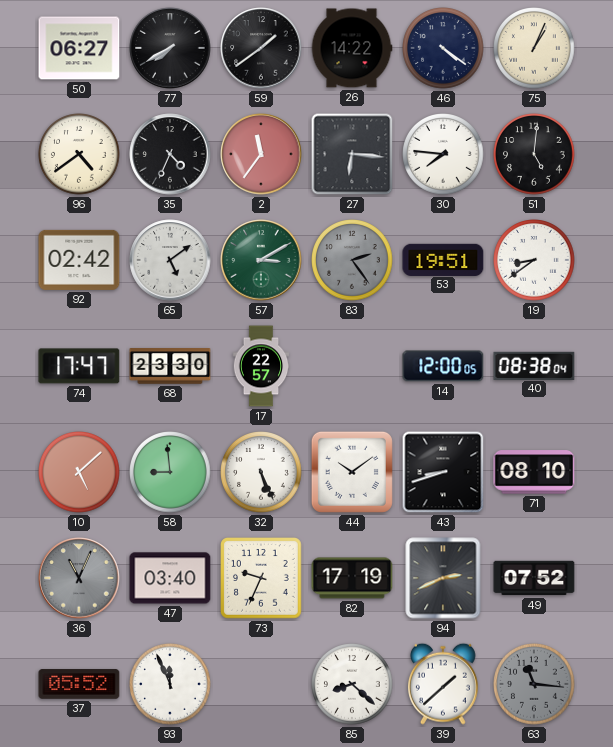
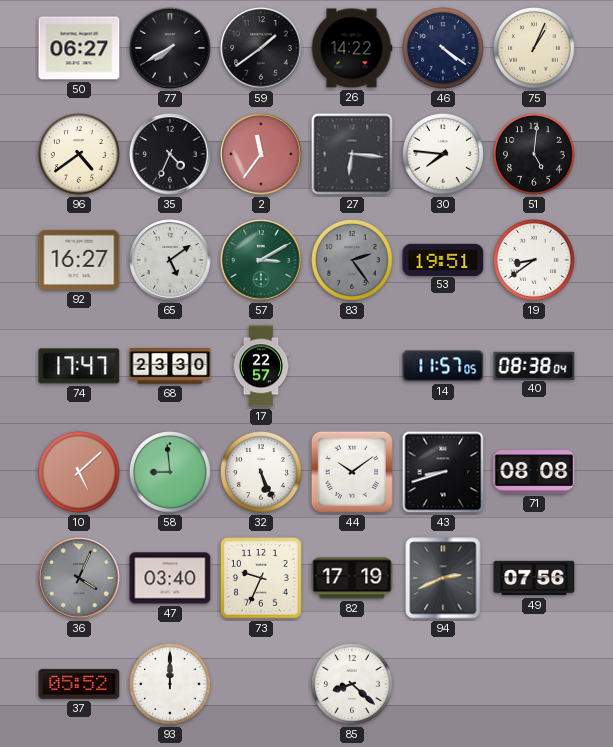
92: 02:42 -> 16:27
14: 12:00 -> 11:57
71: 08:10 -> 08:08
36: 11:04 -> 4:04
49: 07:52 -> 07:56
93: 11:56 -> 12:00
39: 1:38 -> none
63: 11:16 -> none
